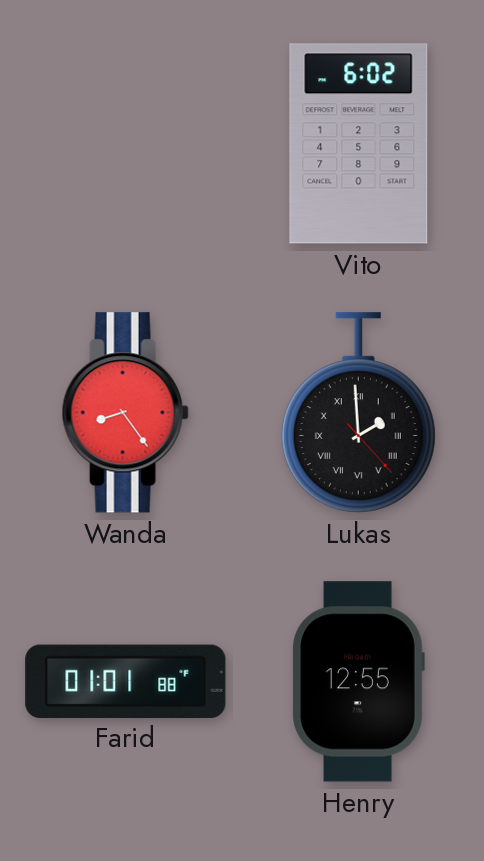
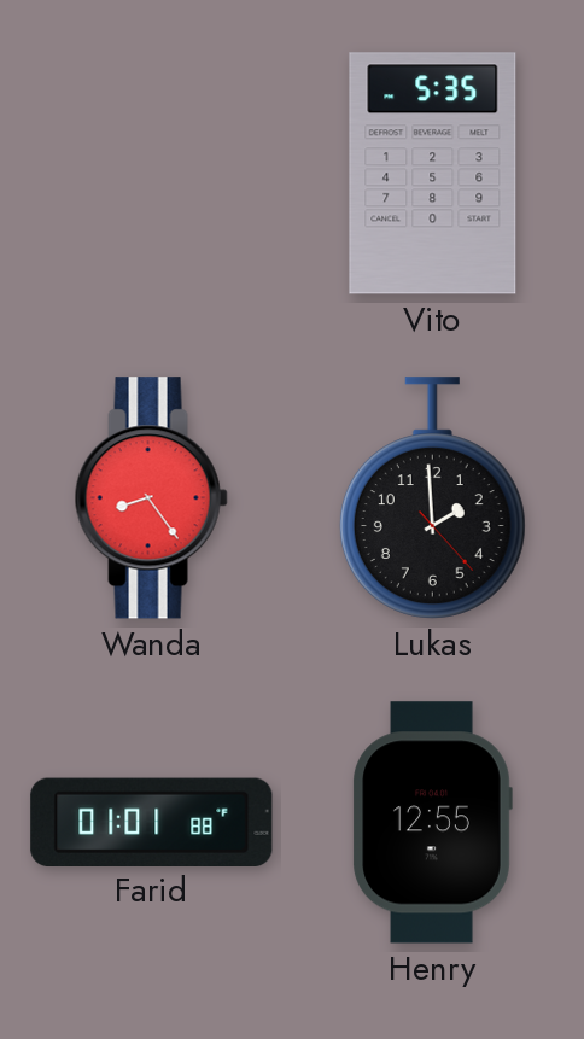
Vito: 6:02 -> 5:35
Lukas numerals: Roman -> Arabic
